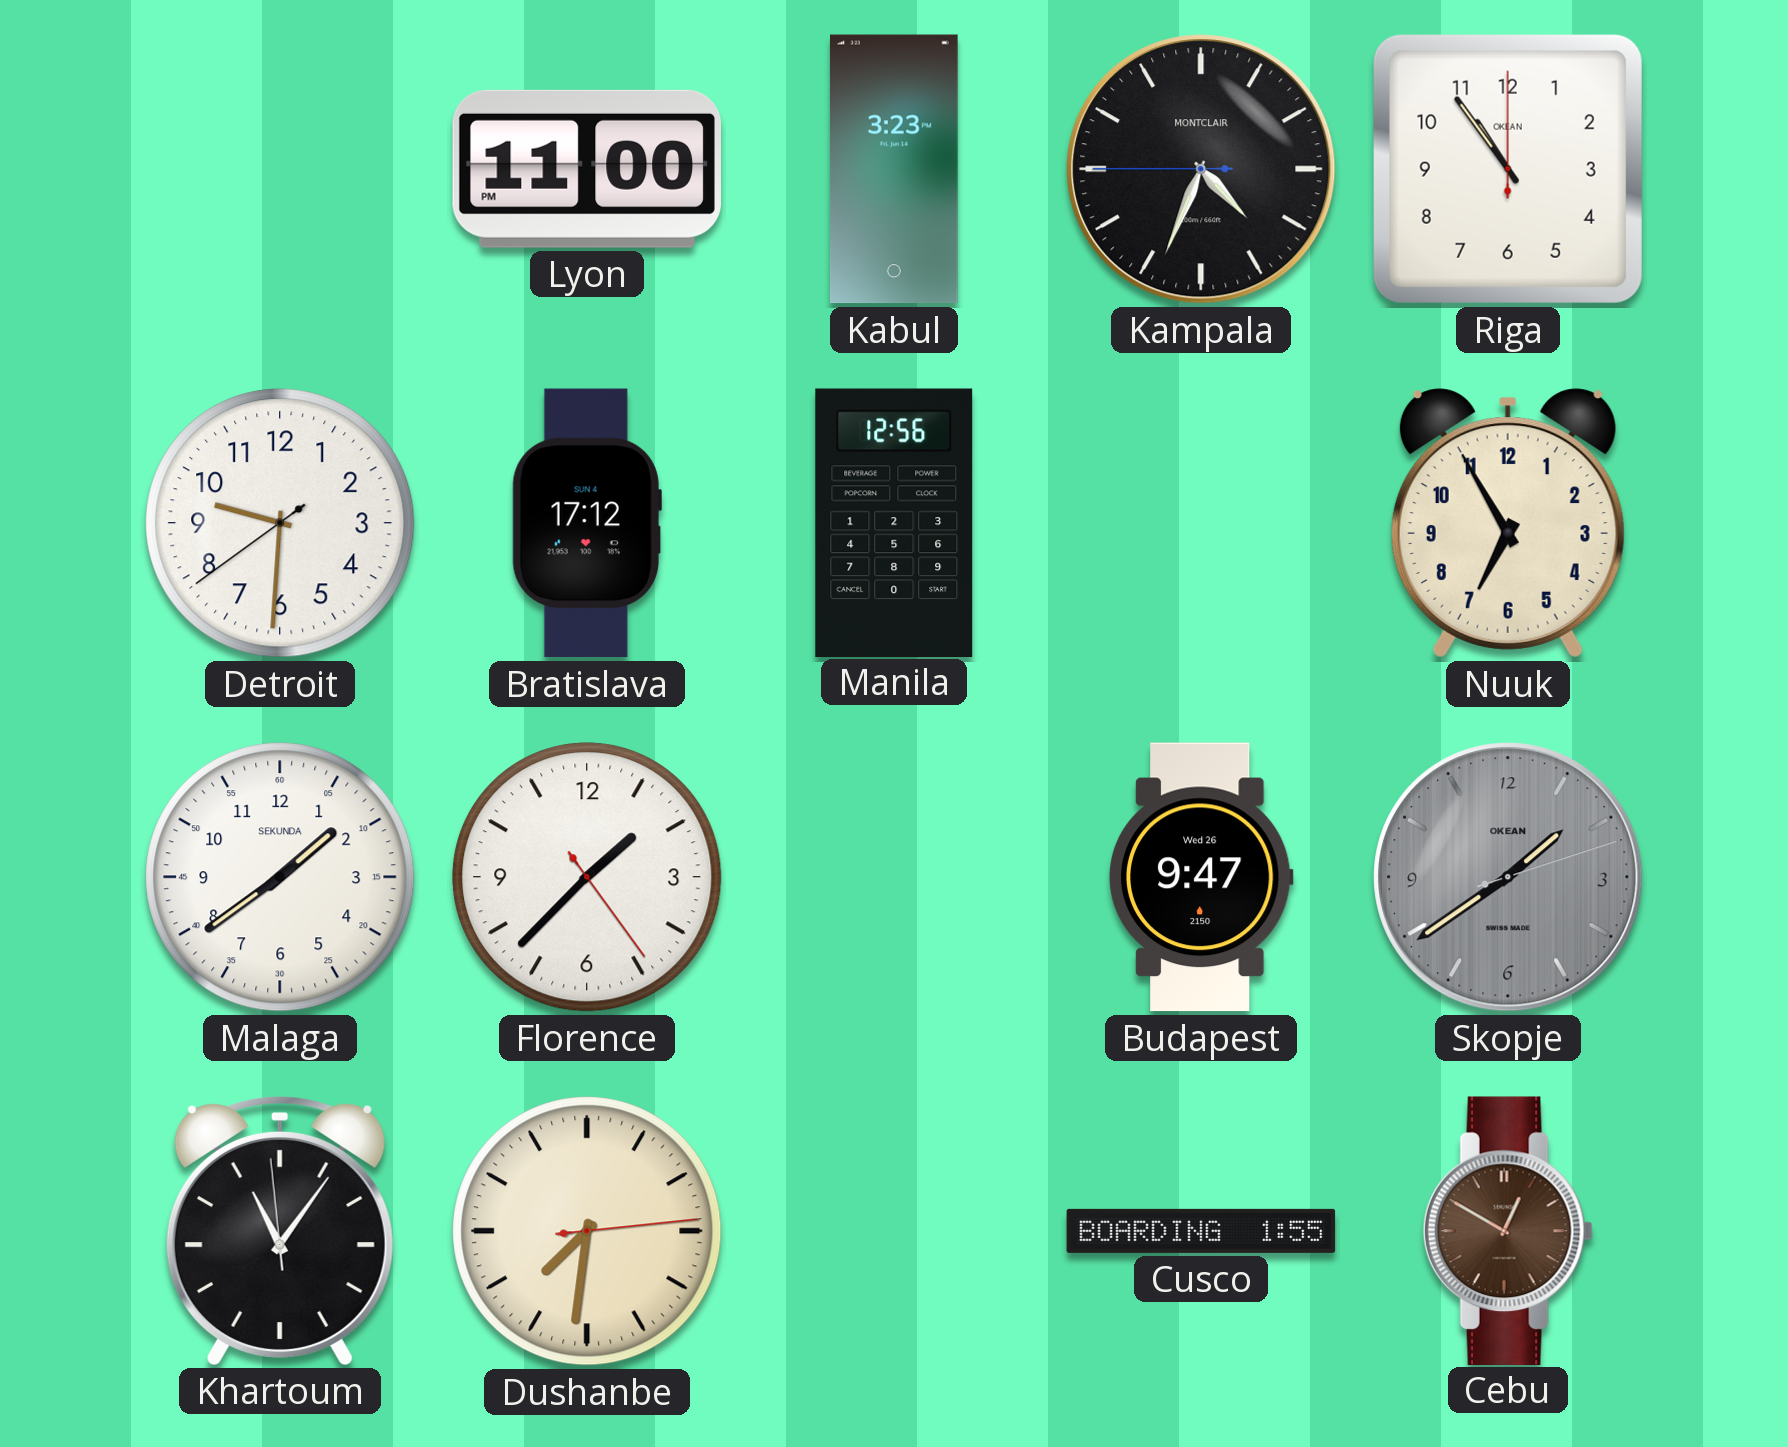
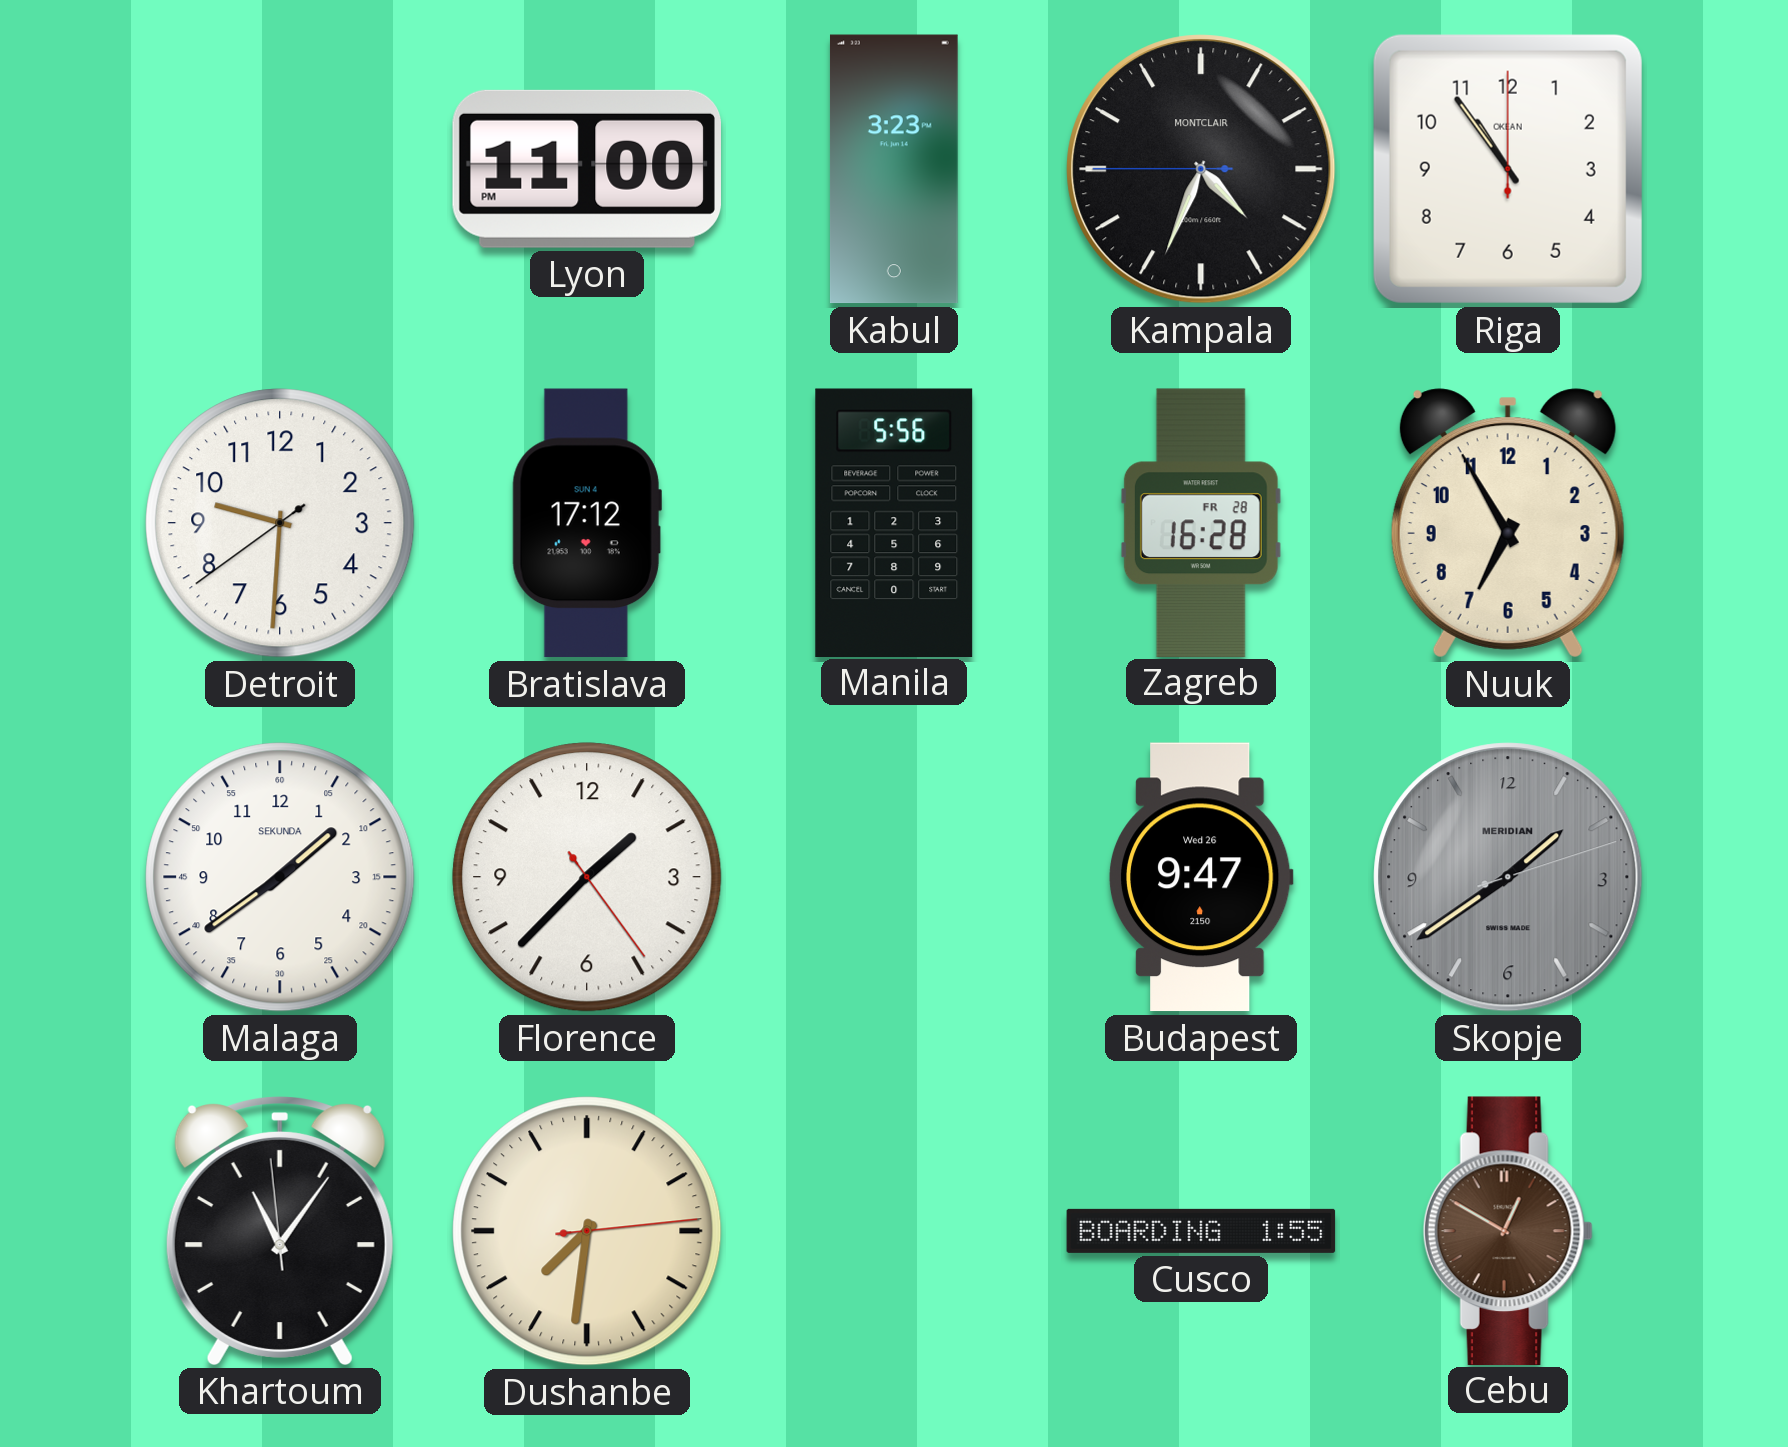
Manila: 12:56 -> 5:56
Zagreb: none -> 16:28
Skopje brand: OKEAN -> MERIDIAN
